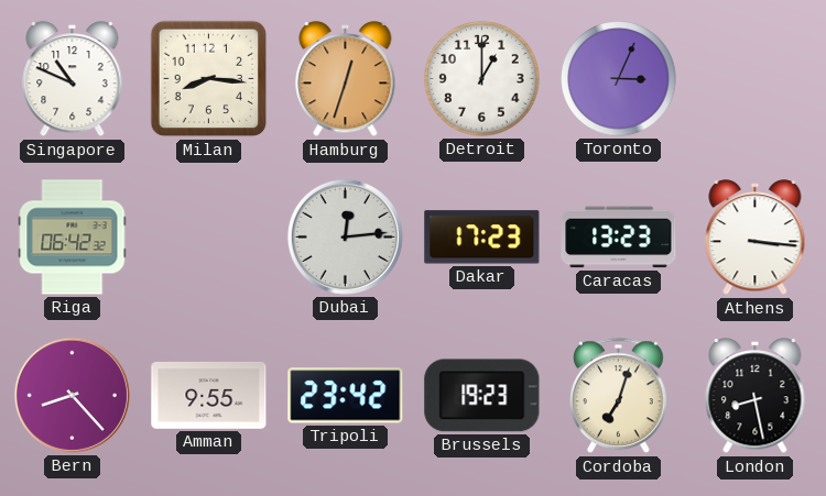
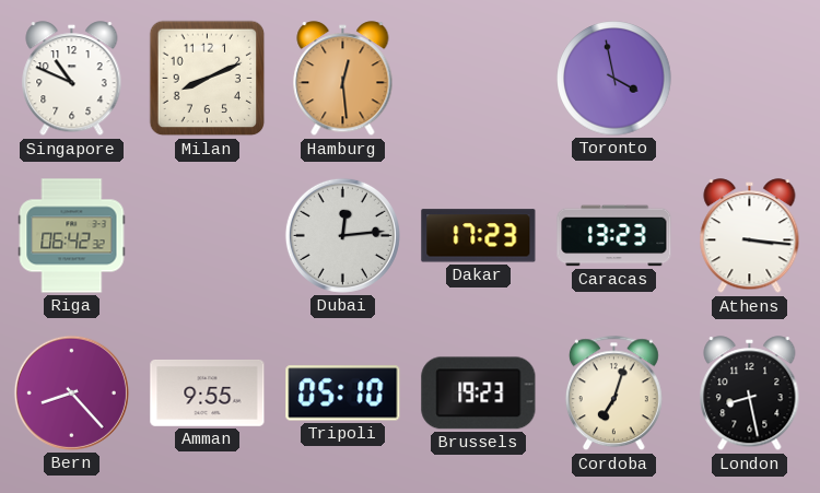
Milan: 8:16 -> 8:11
Hamburg: 12:33 -> 12:29
Detroit: 1:00 -> none
Toronto: 3:04 -> 3:58
Tripoli: 23:42 -> 05:10
